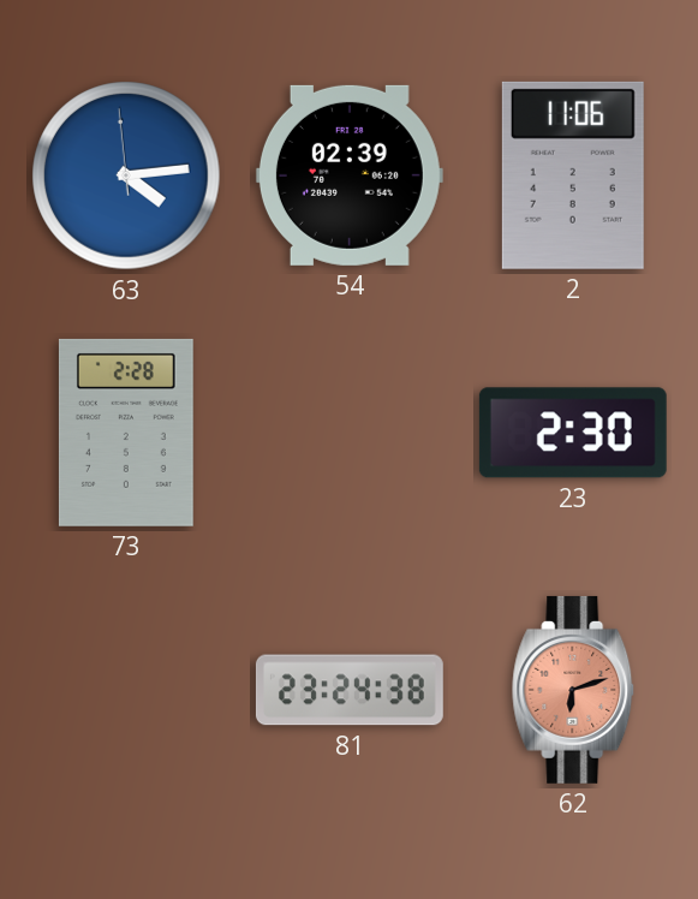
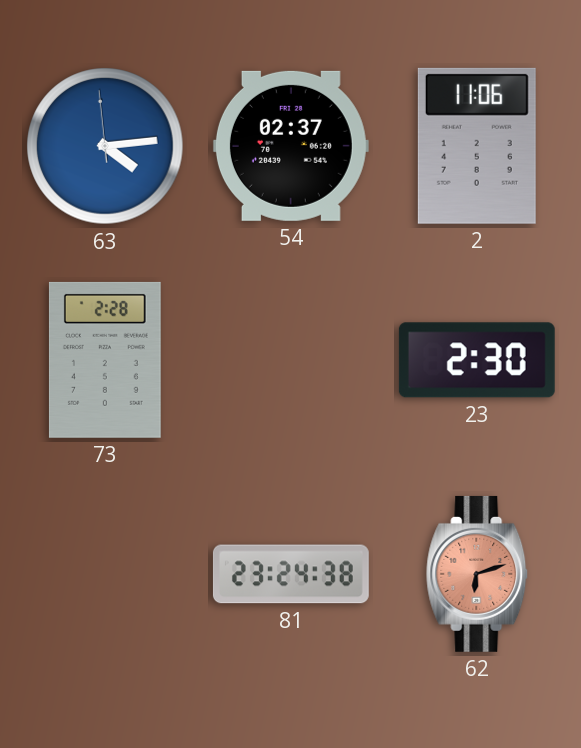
54: 02:39 -> 02:37
